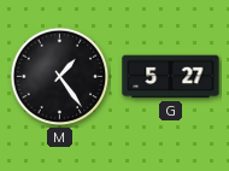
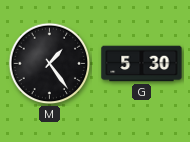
G: 5:27 -> 5:30
